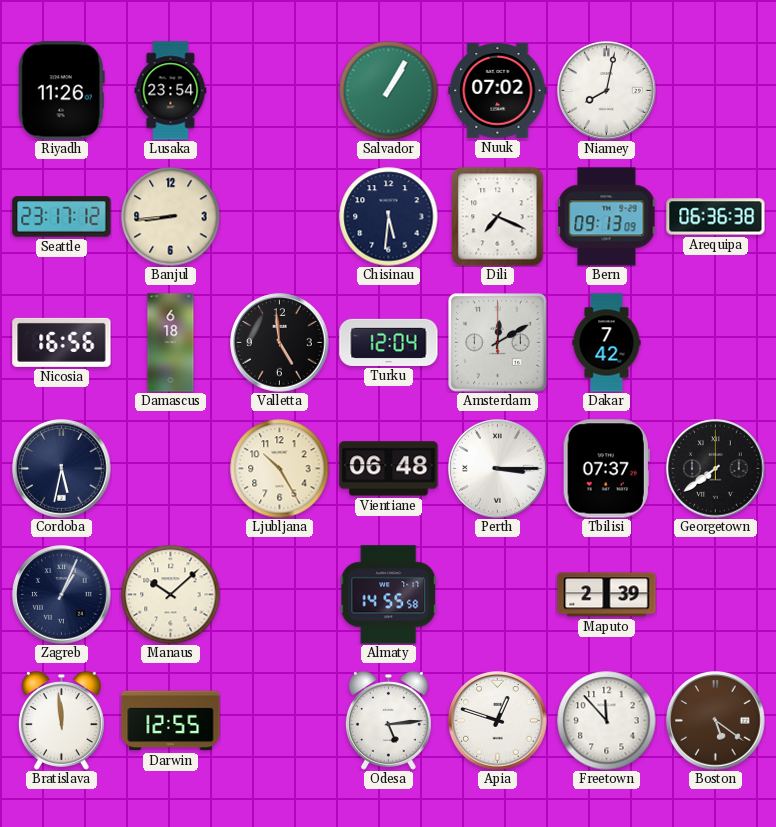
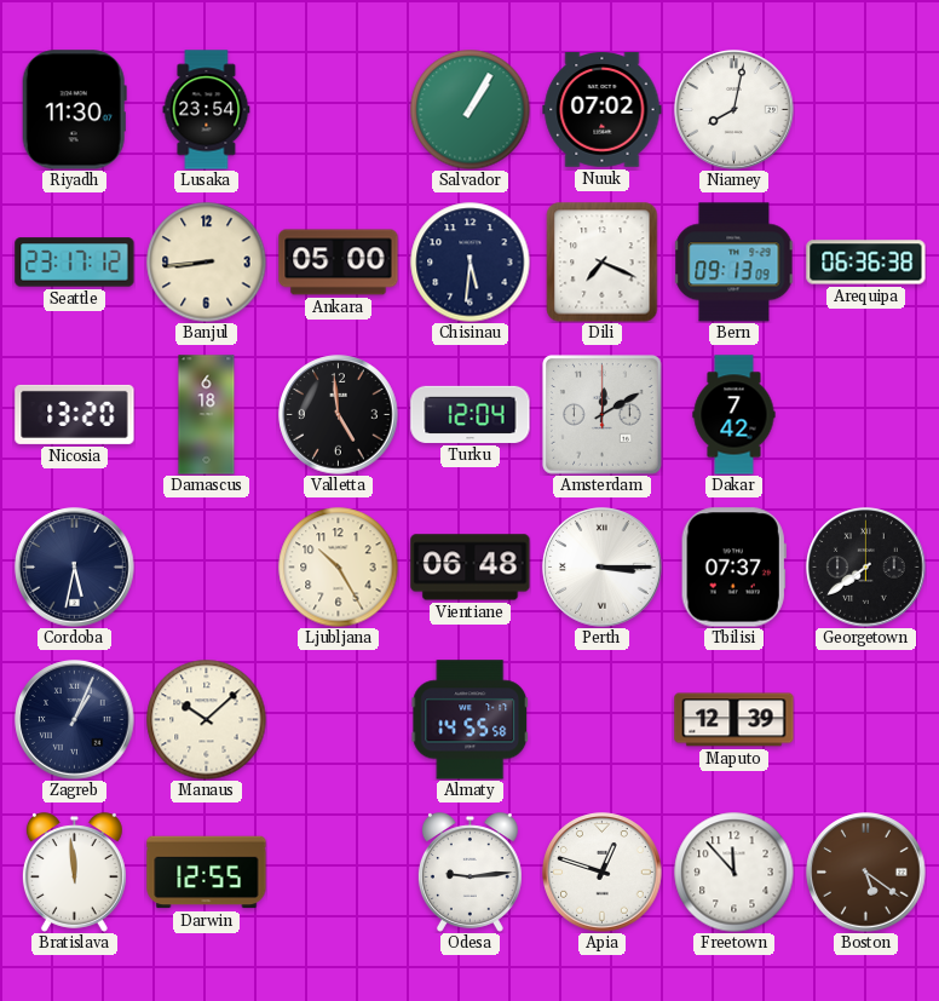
Riyadh: 11:26 -> 11:30
Ankara: none -> 05:00
Nicosia: 16:56 -> 13:20
Maputo: 2:39 -> 12:39
Odesa: 5:14 -> 9:14
